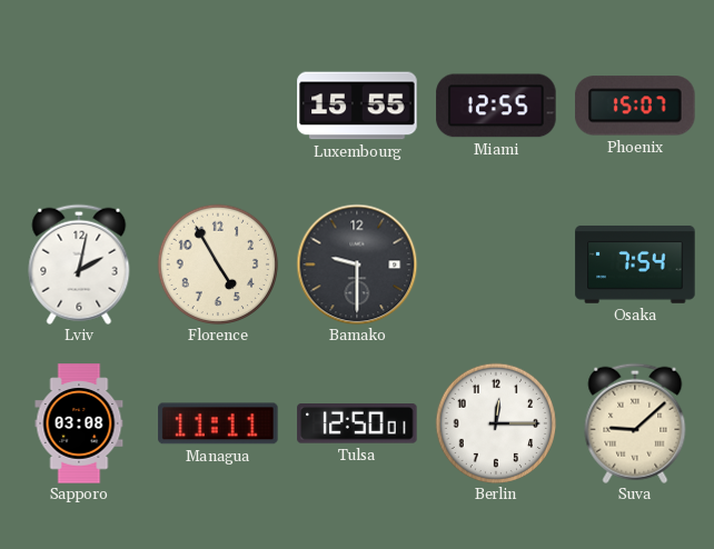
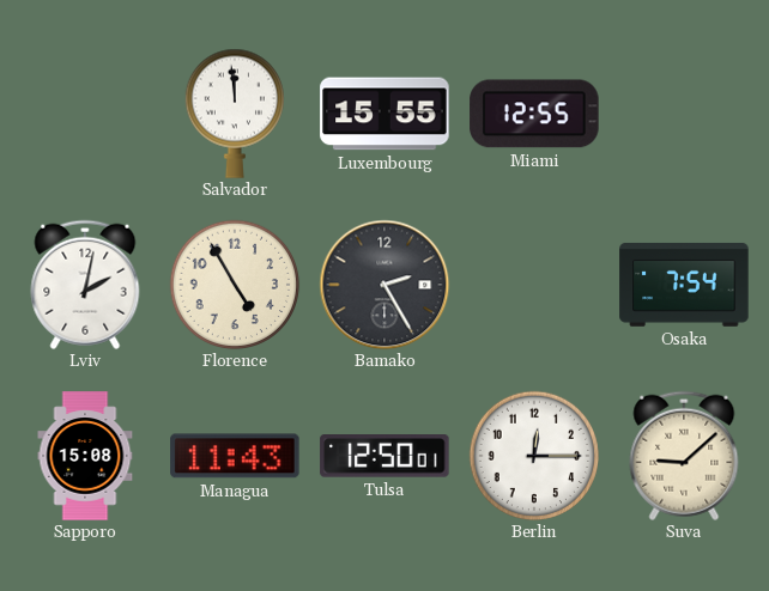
Salvador: none -> 11:59
Phoenix: 15:07 -> none
Bamako: 9:30 -> 2:25
Sapporo: 03:08 -> 15:08
Managua: 11:11 -> 11:43
